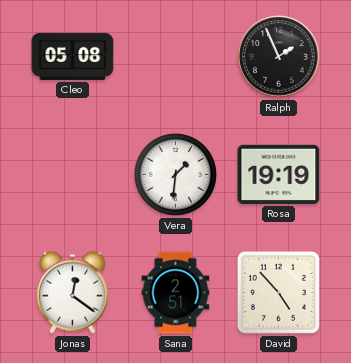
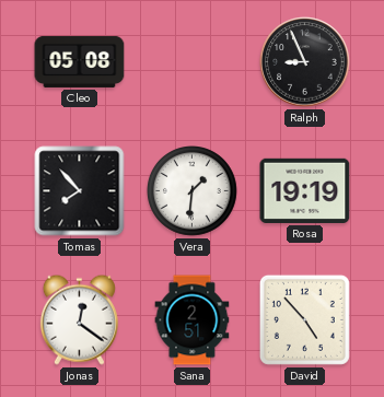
Ralph: 1:56 -> 8:56
Tomas: none -> 7:53
